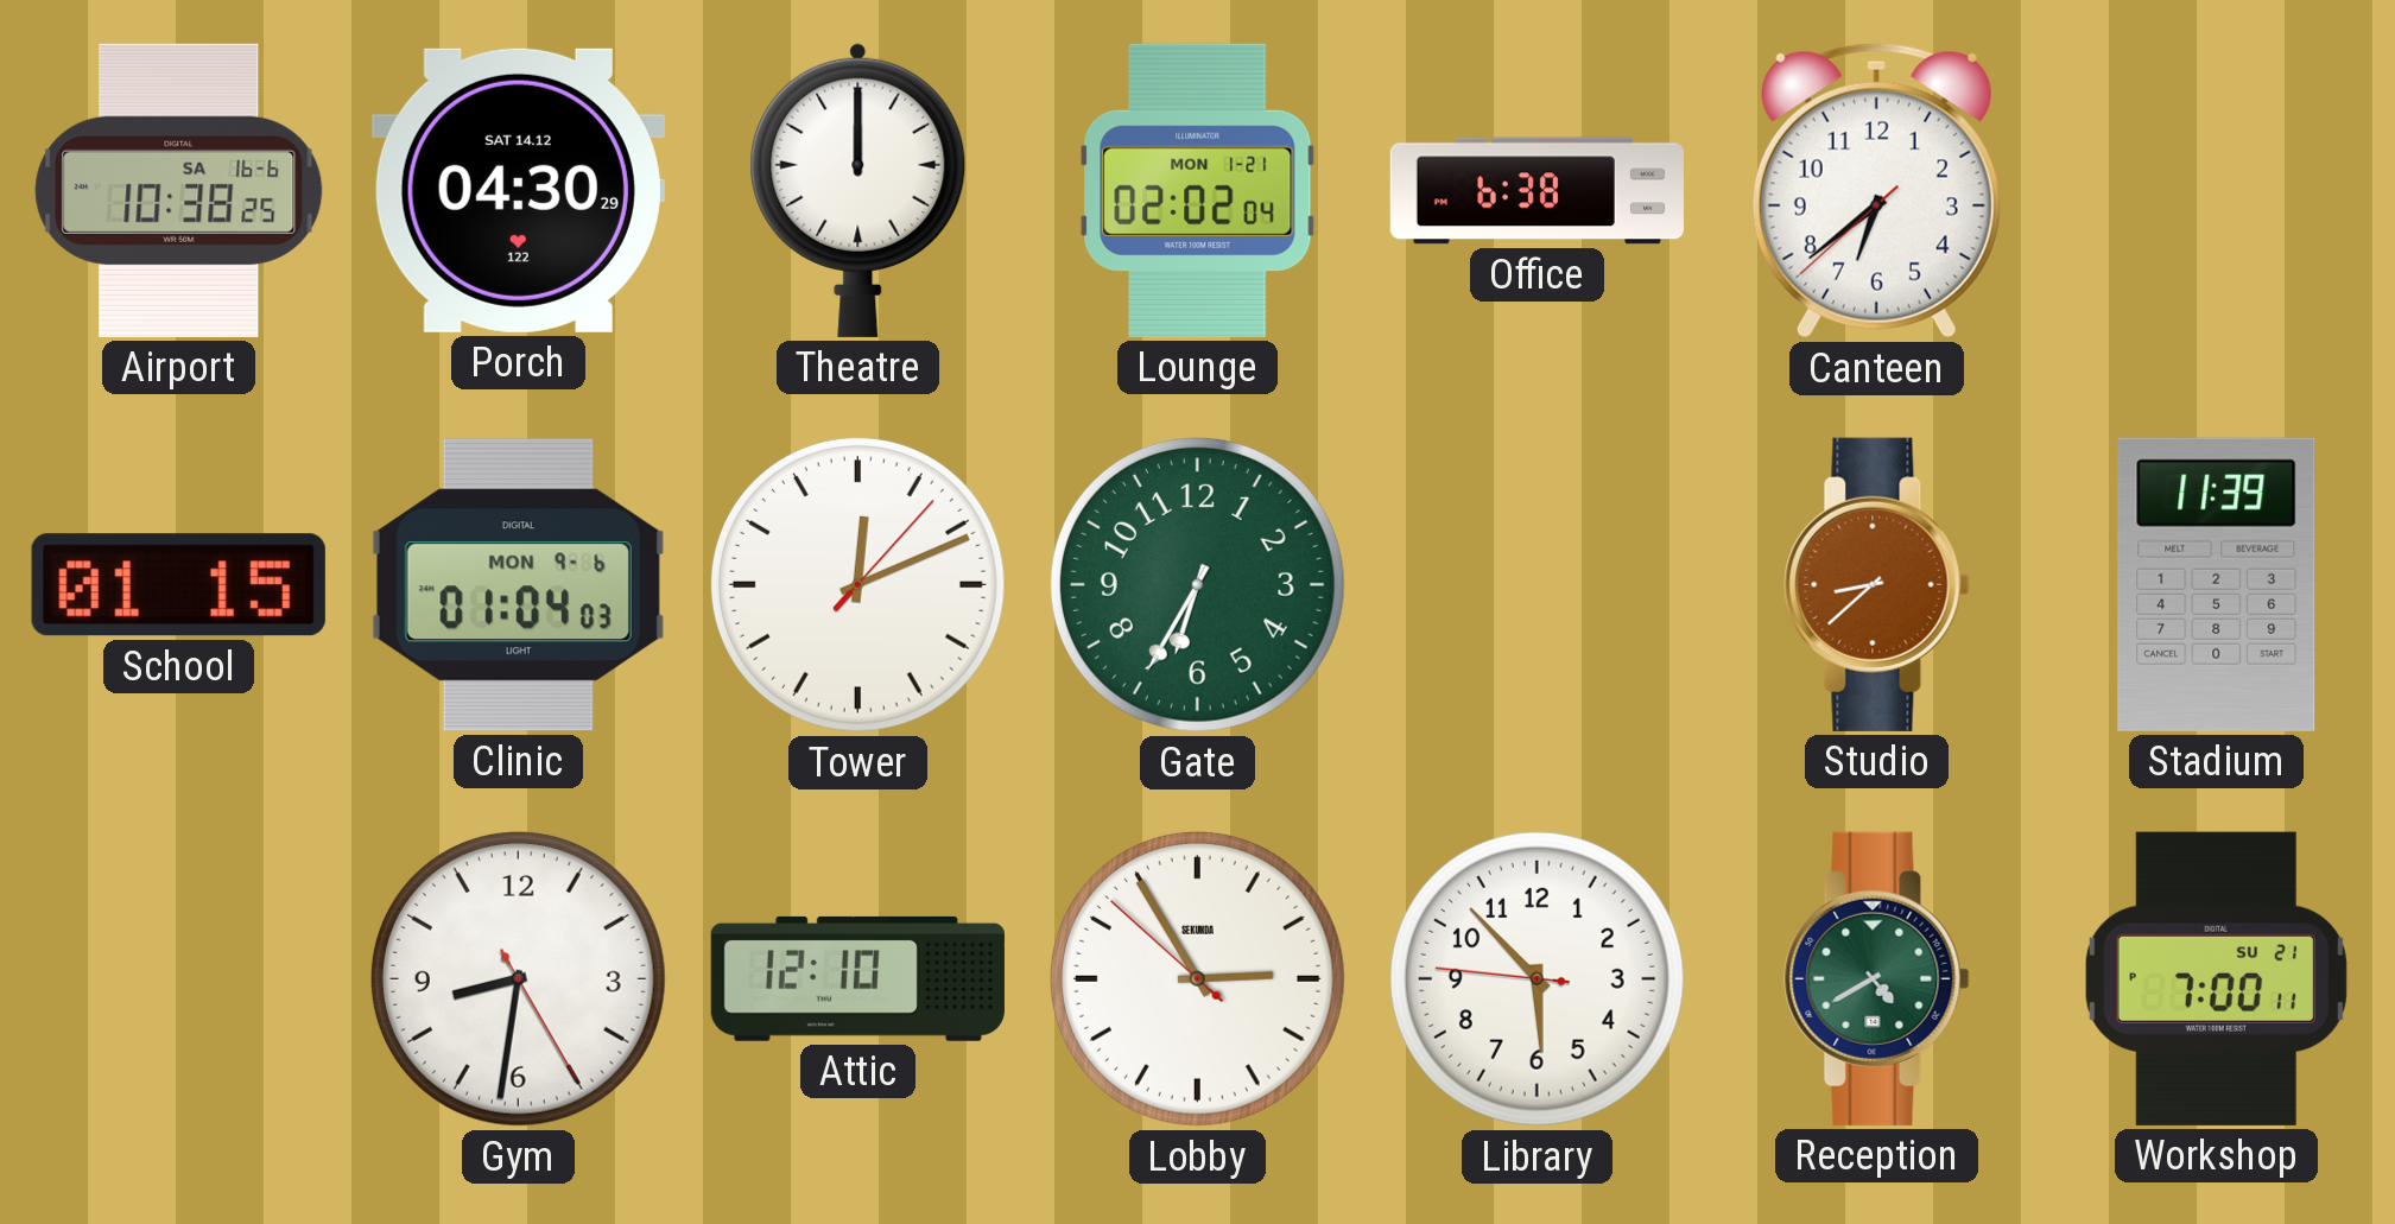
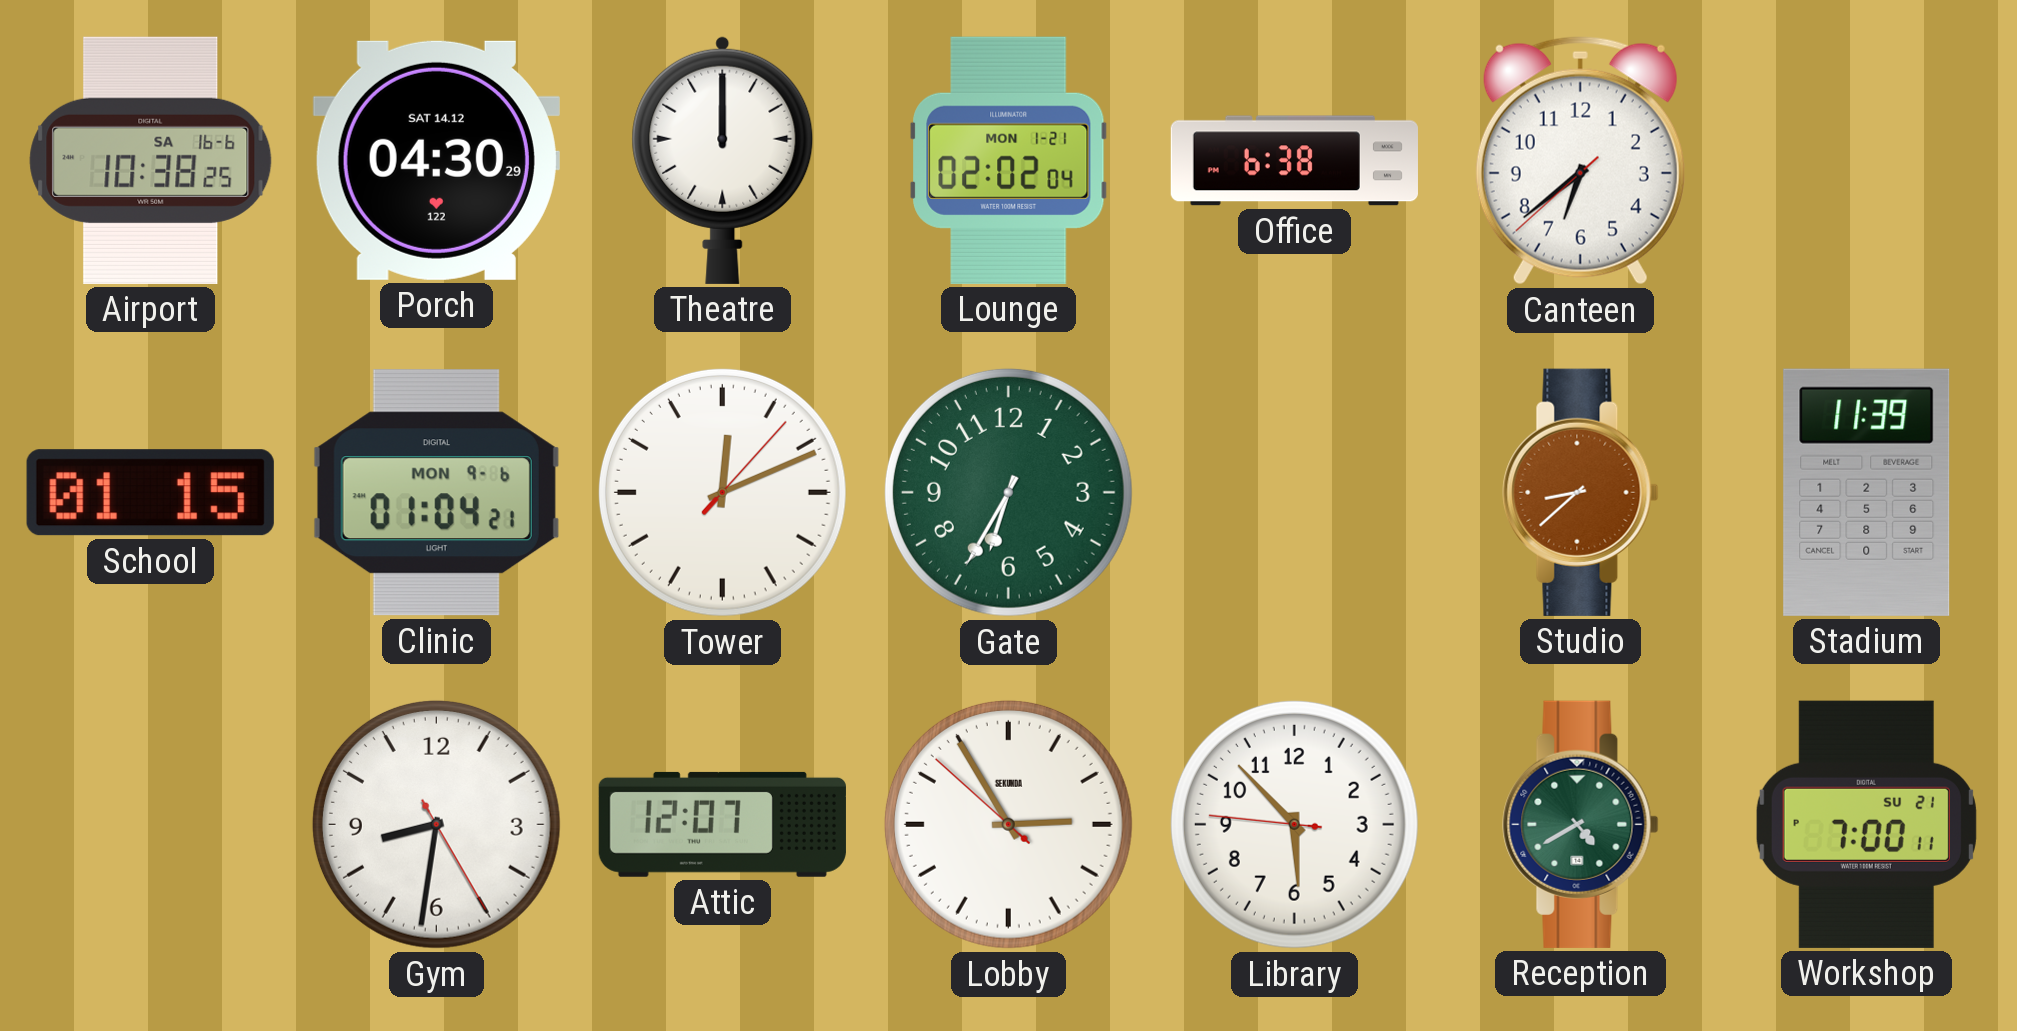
Clinic: 01:04:03 -> 01:04:21
Attic: 12:10 -> 12:07
